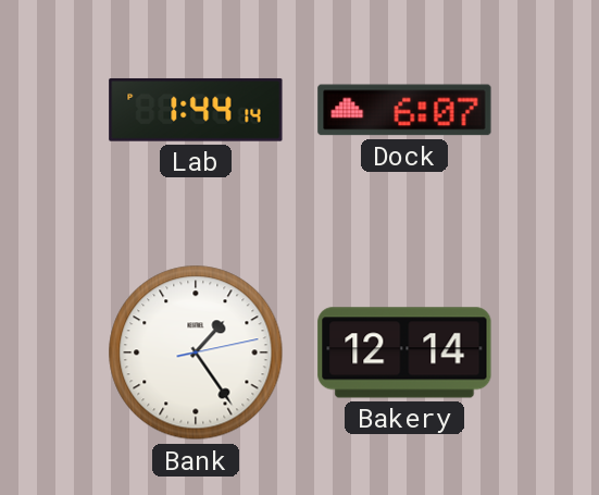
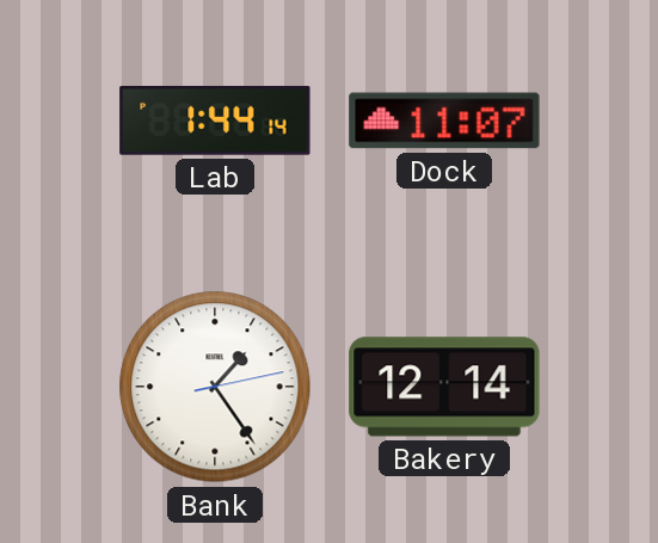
Dock: 6:07 -> 11:07
